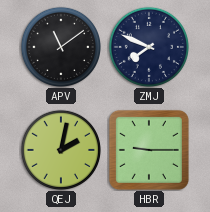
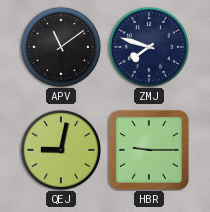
ZMJ: 7:49 -> 7:48
QEJ: 2:02 -> 9:02
